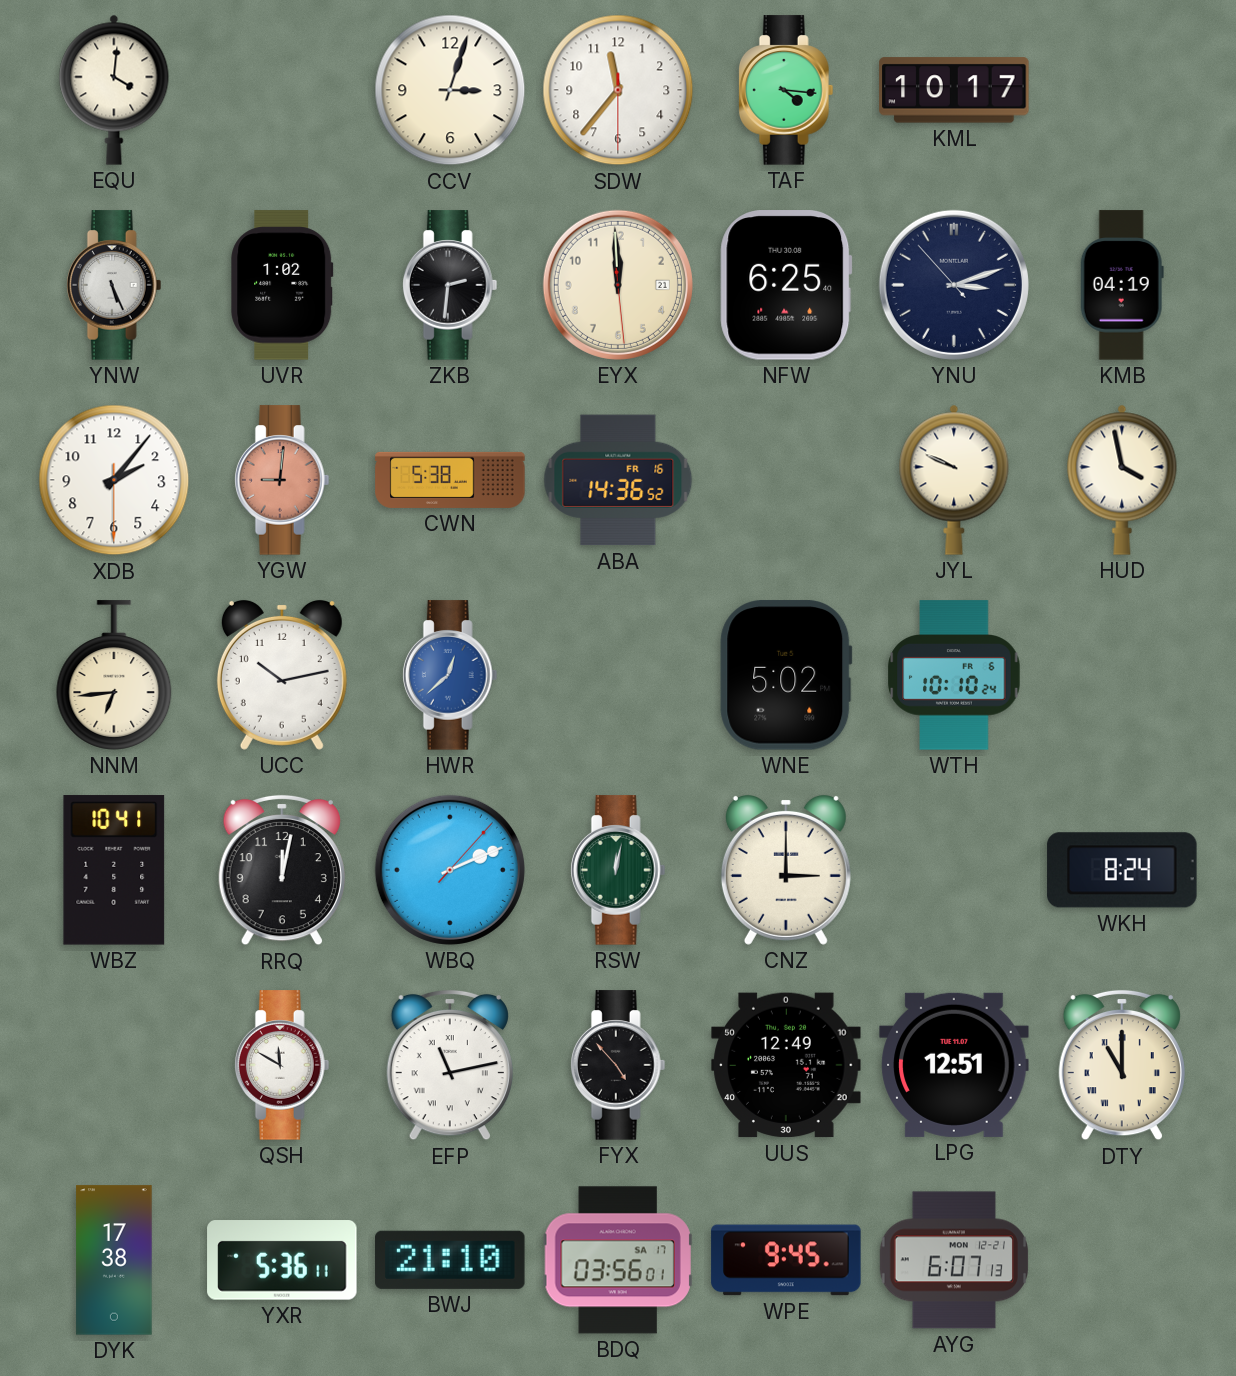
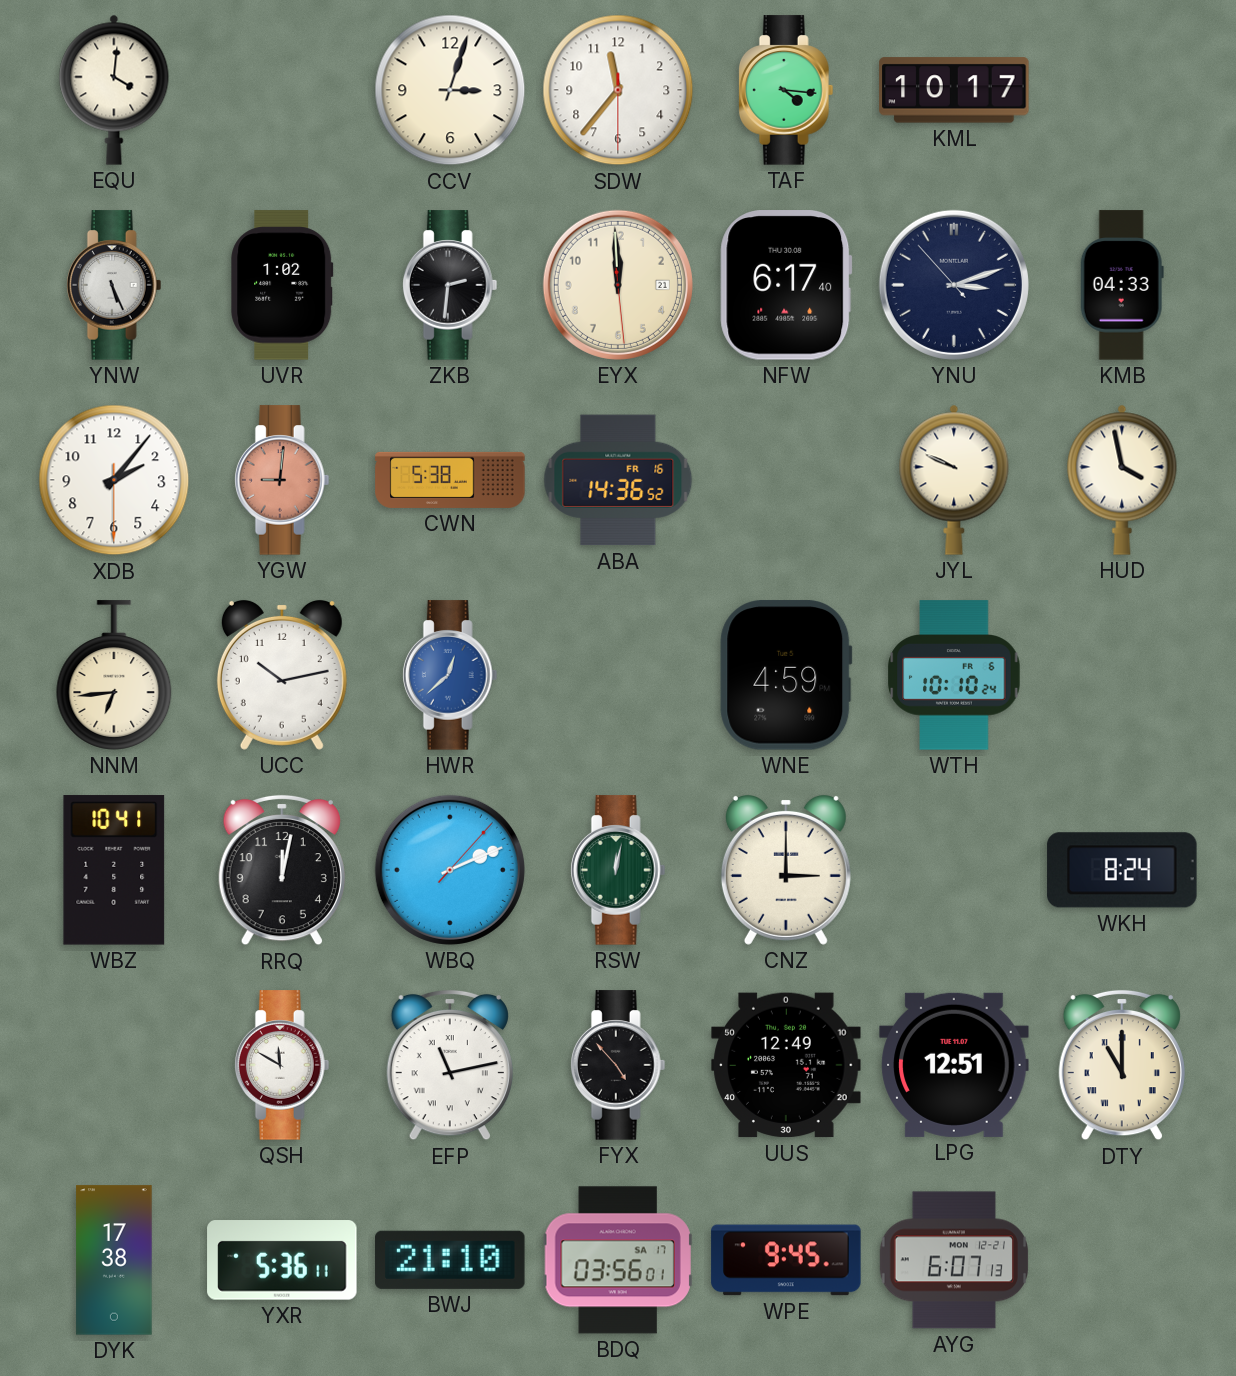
NFW: 6:25 -> 6:17
KMB: 04:19 -> 04:33
WNE: 5:02 -> 4:59
